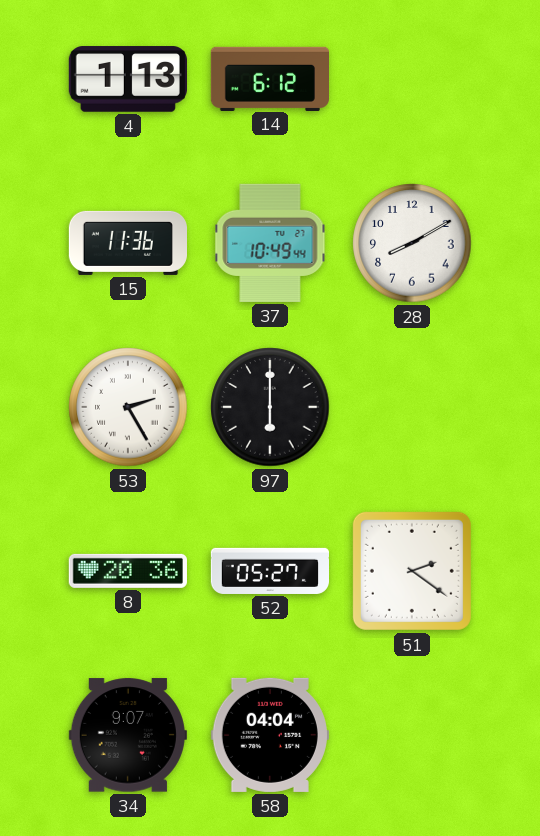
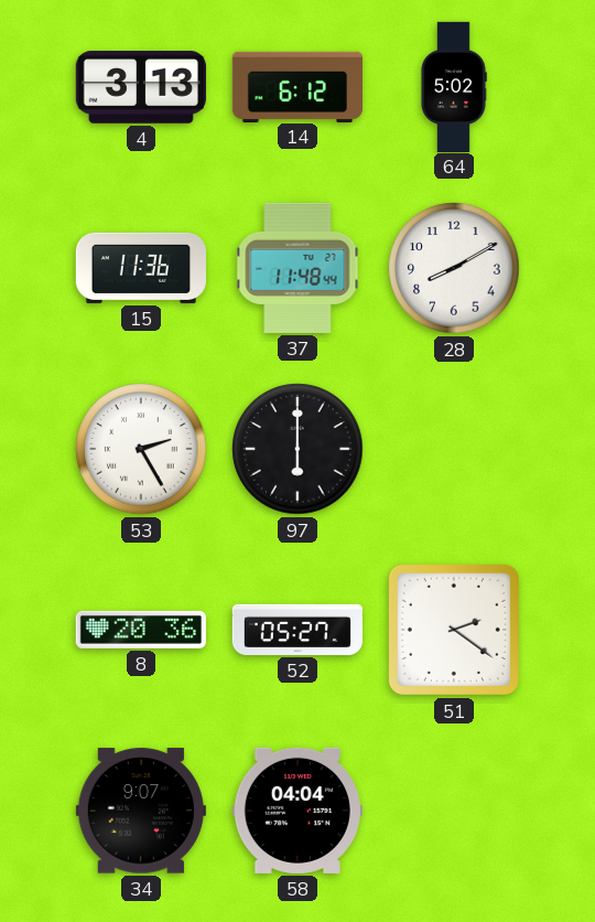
4: 1:13 -> 3:13
64: none -> 5:02
37: 10:49 -> 11:48
